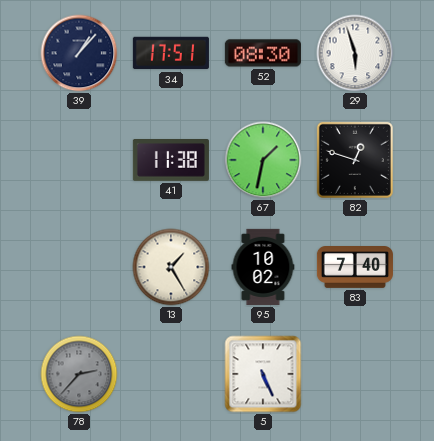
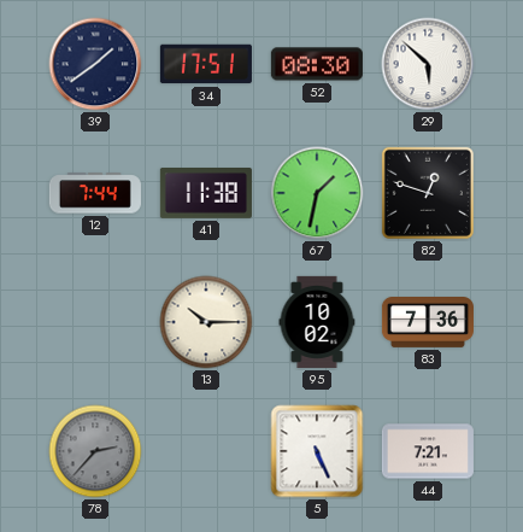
39: 1:07 -> 1:39
29: 5:57 -> 5:52
12: none -> 7:44
13: 1:25 -> 10:15
83: 7:40 -> 7:36
44: none -> 7:21
